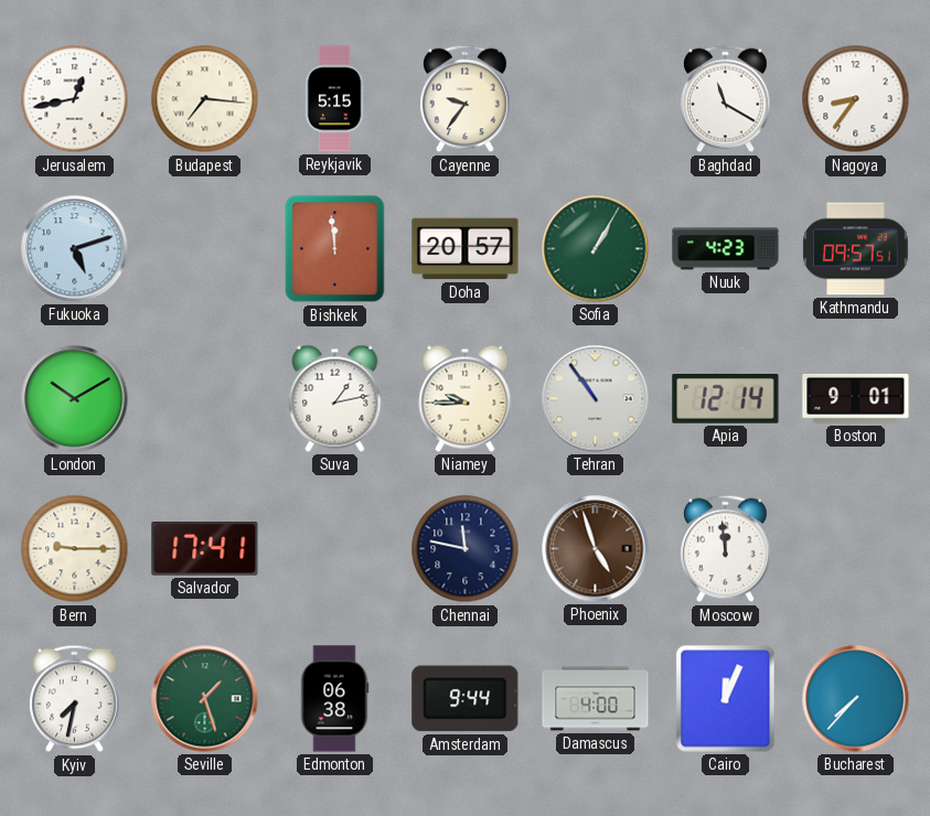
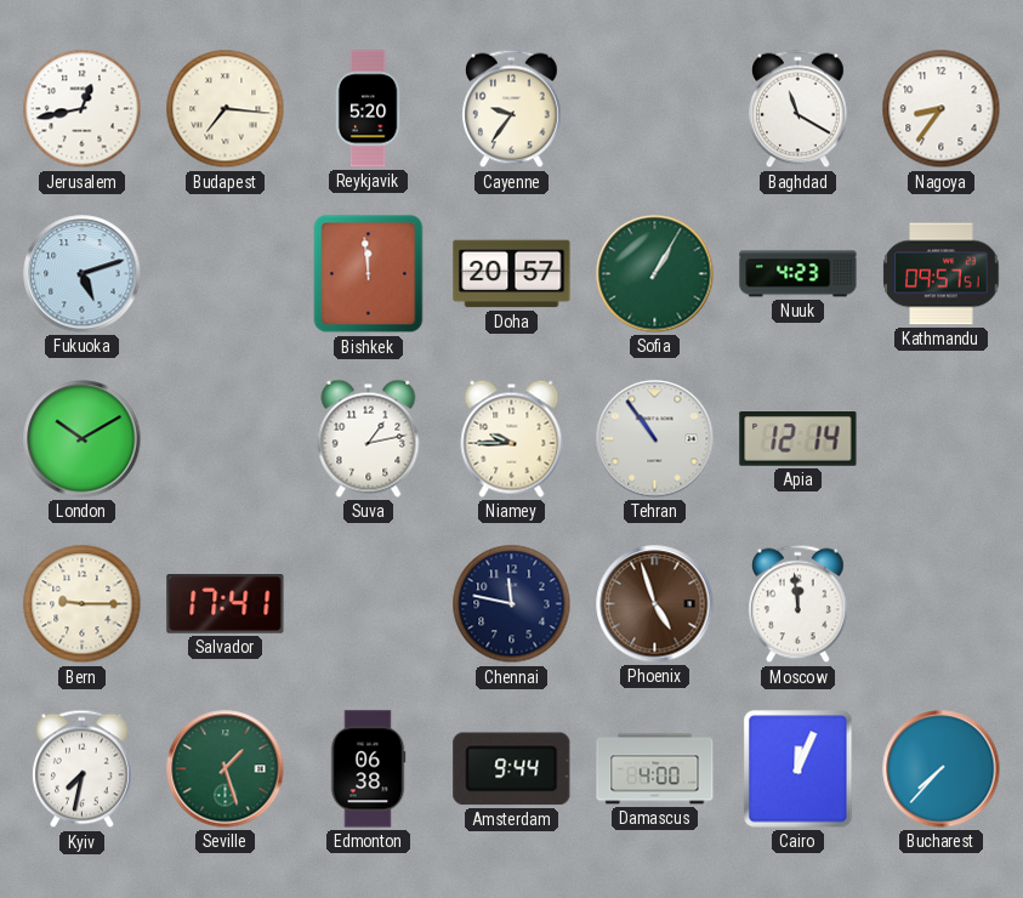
Reykjavik: 5:15 -> 5:20
Boston: 9:01 -> none
